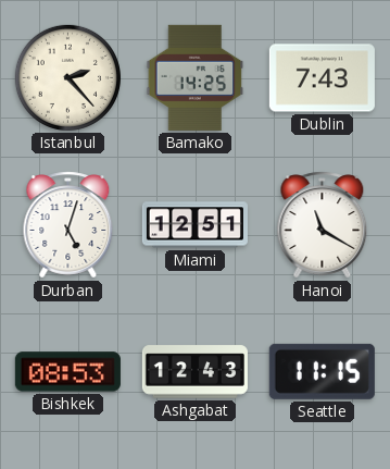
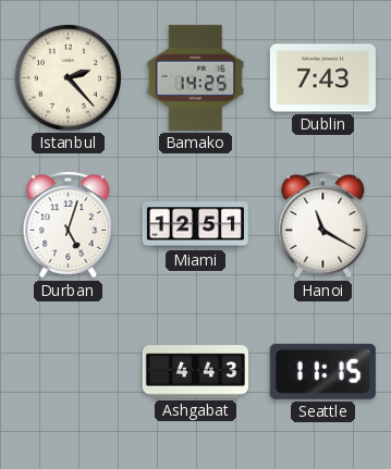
Bishkek: 08:53 -> none
Ashgabat: 12:43 -> 4:43
